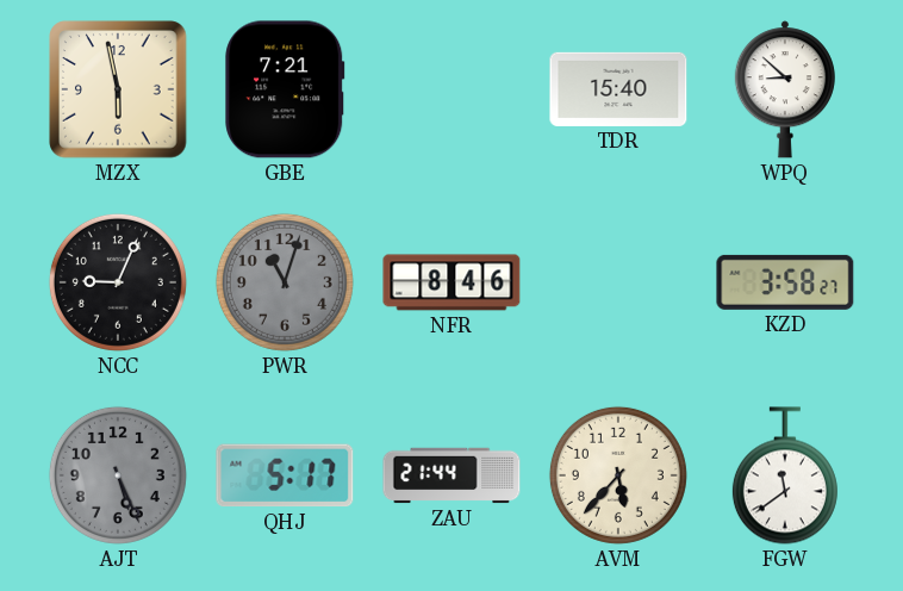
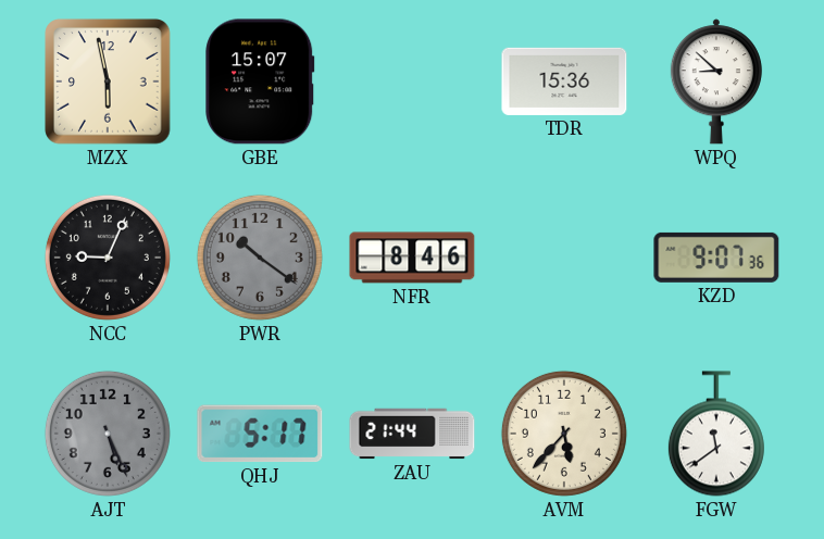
GBE: 7:21 -> 15:07
TDR: 15:40 -> 15:36
PWR: 11:03 -> 10:21
KZD: 3:58 -> 9:07
